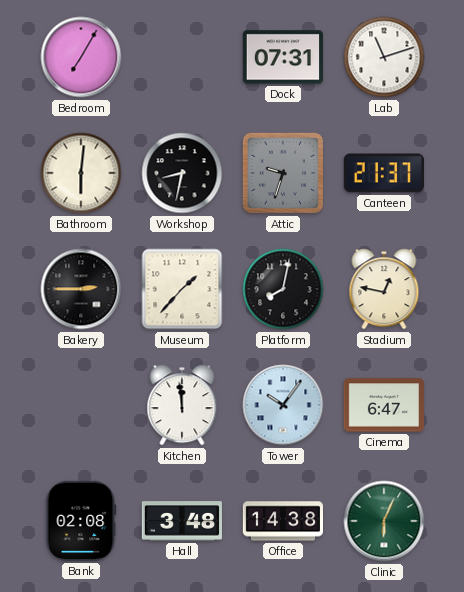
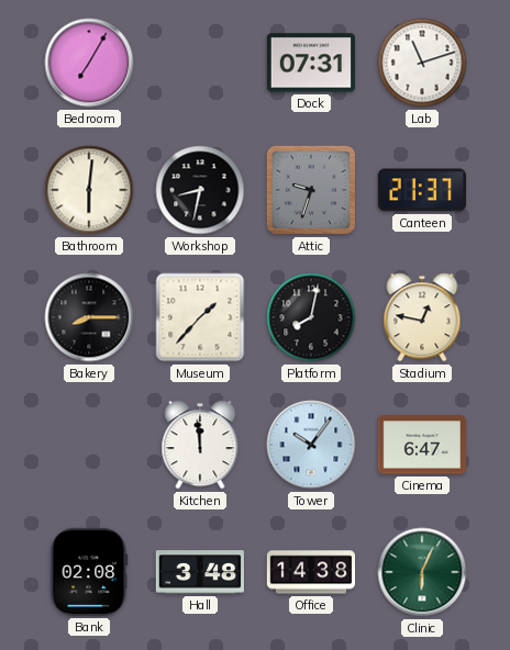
Bakery: 2:45 -> 8:15
